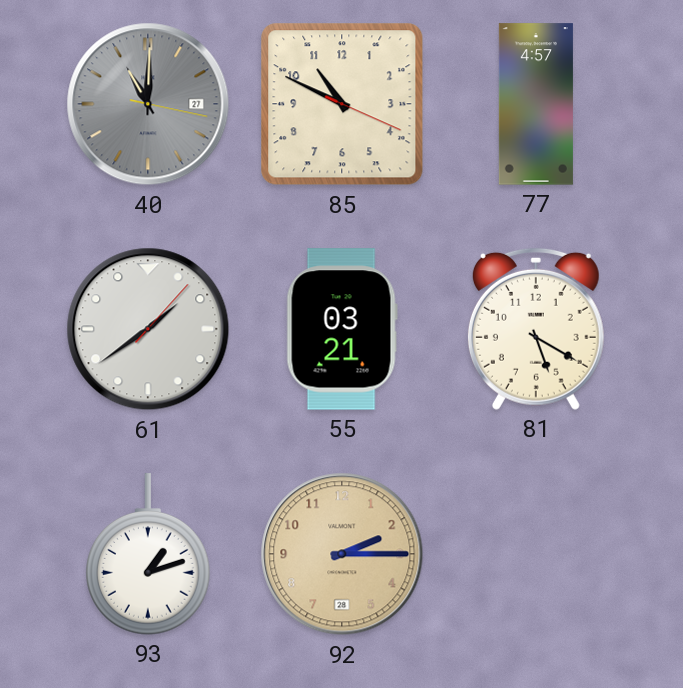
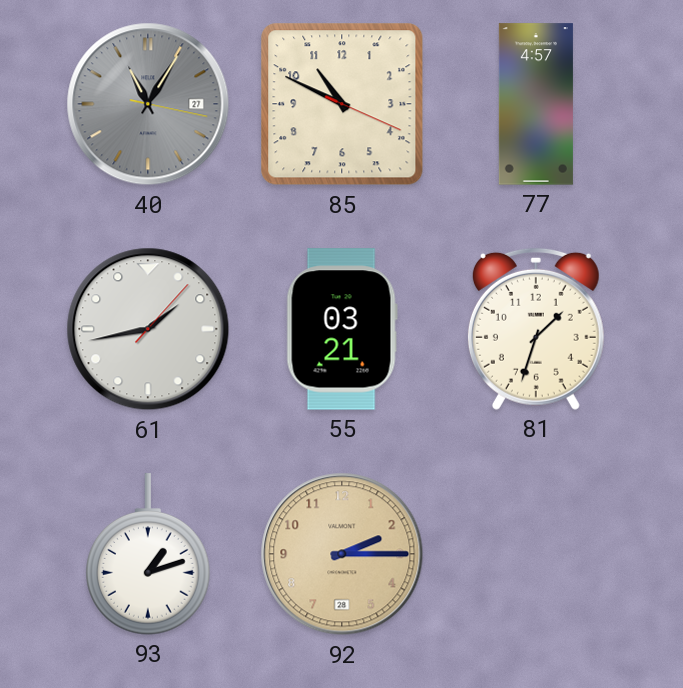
40: 11:00 -> 11:05
61: 1:39 -> 1:43
81: 5:20 -> 1:33
